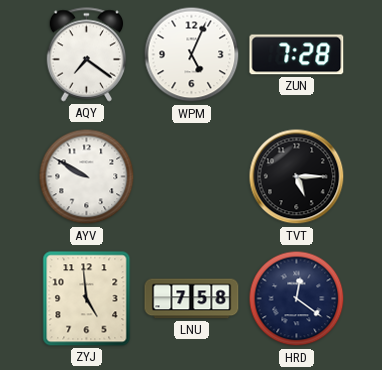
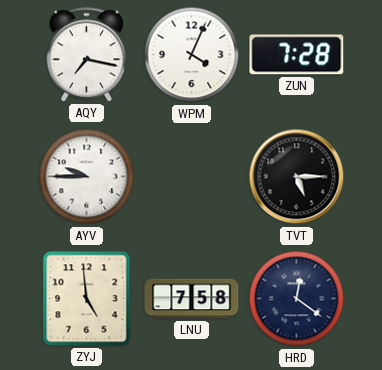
AQY: 7:21 -> 7:17
WPM: 5:04 -> 4:04
AYV: 9:50 -> 9:45
